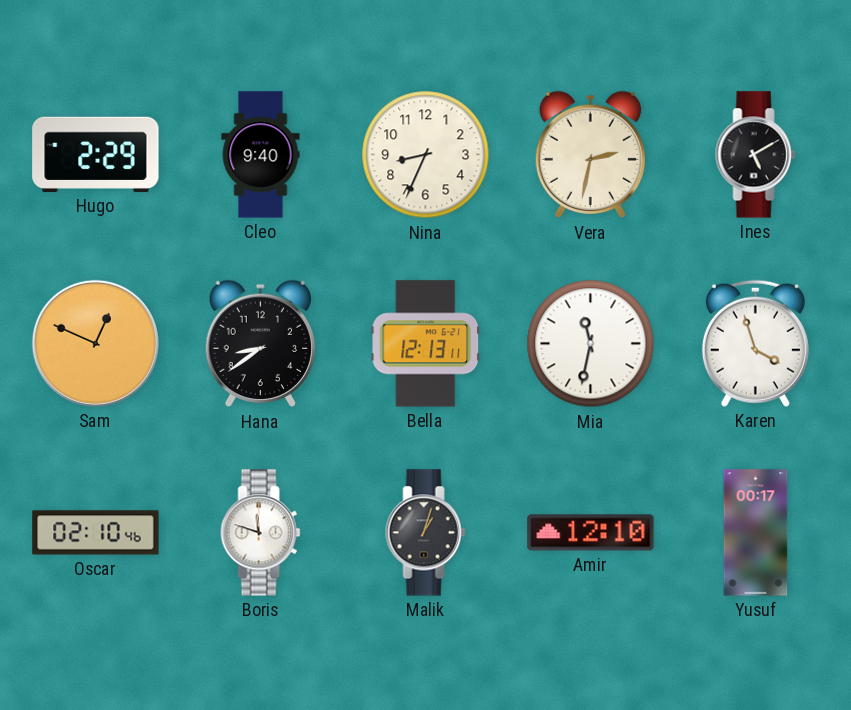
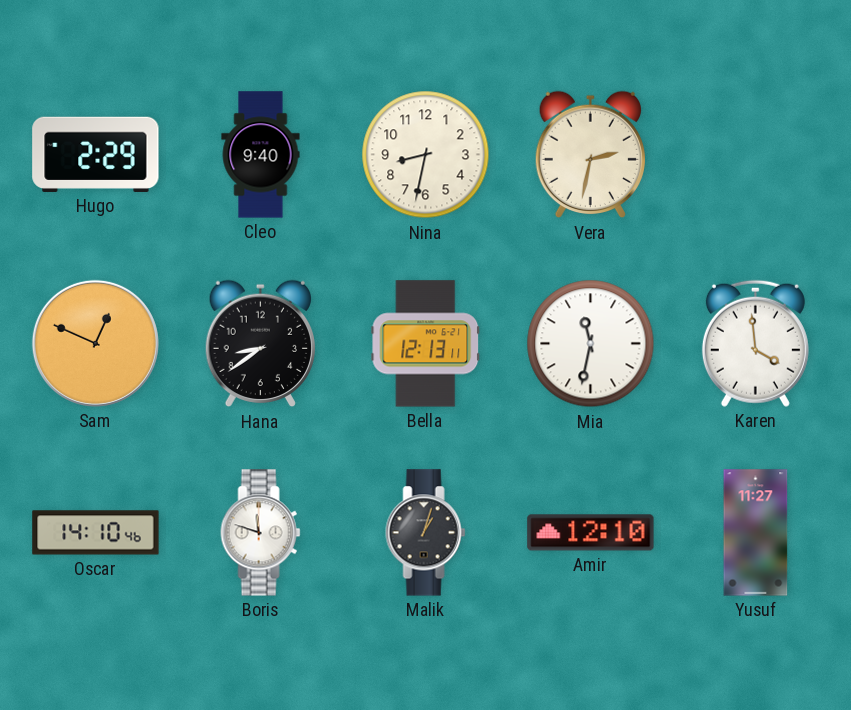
Nina: 8:34 -> 8:32
Ines: 5:10 -> none
Karen: 3:57 -> 3:59
Oscar: 02:10 -> 14:10
Yusuf: 00:17 -> 11:27
